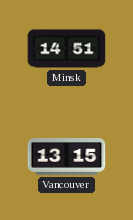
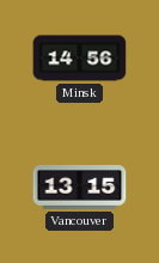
Minsk: 14:51 -> 14:56
